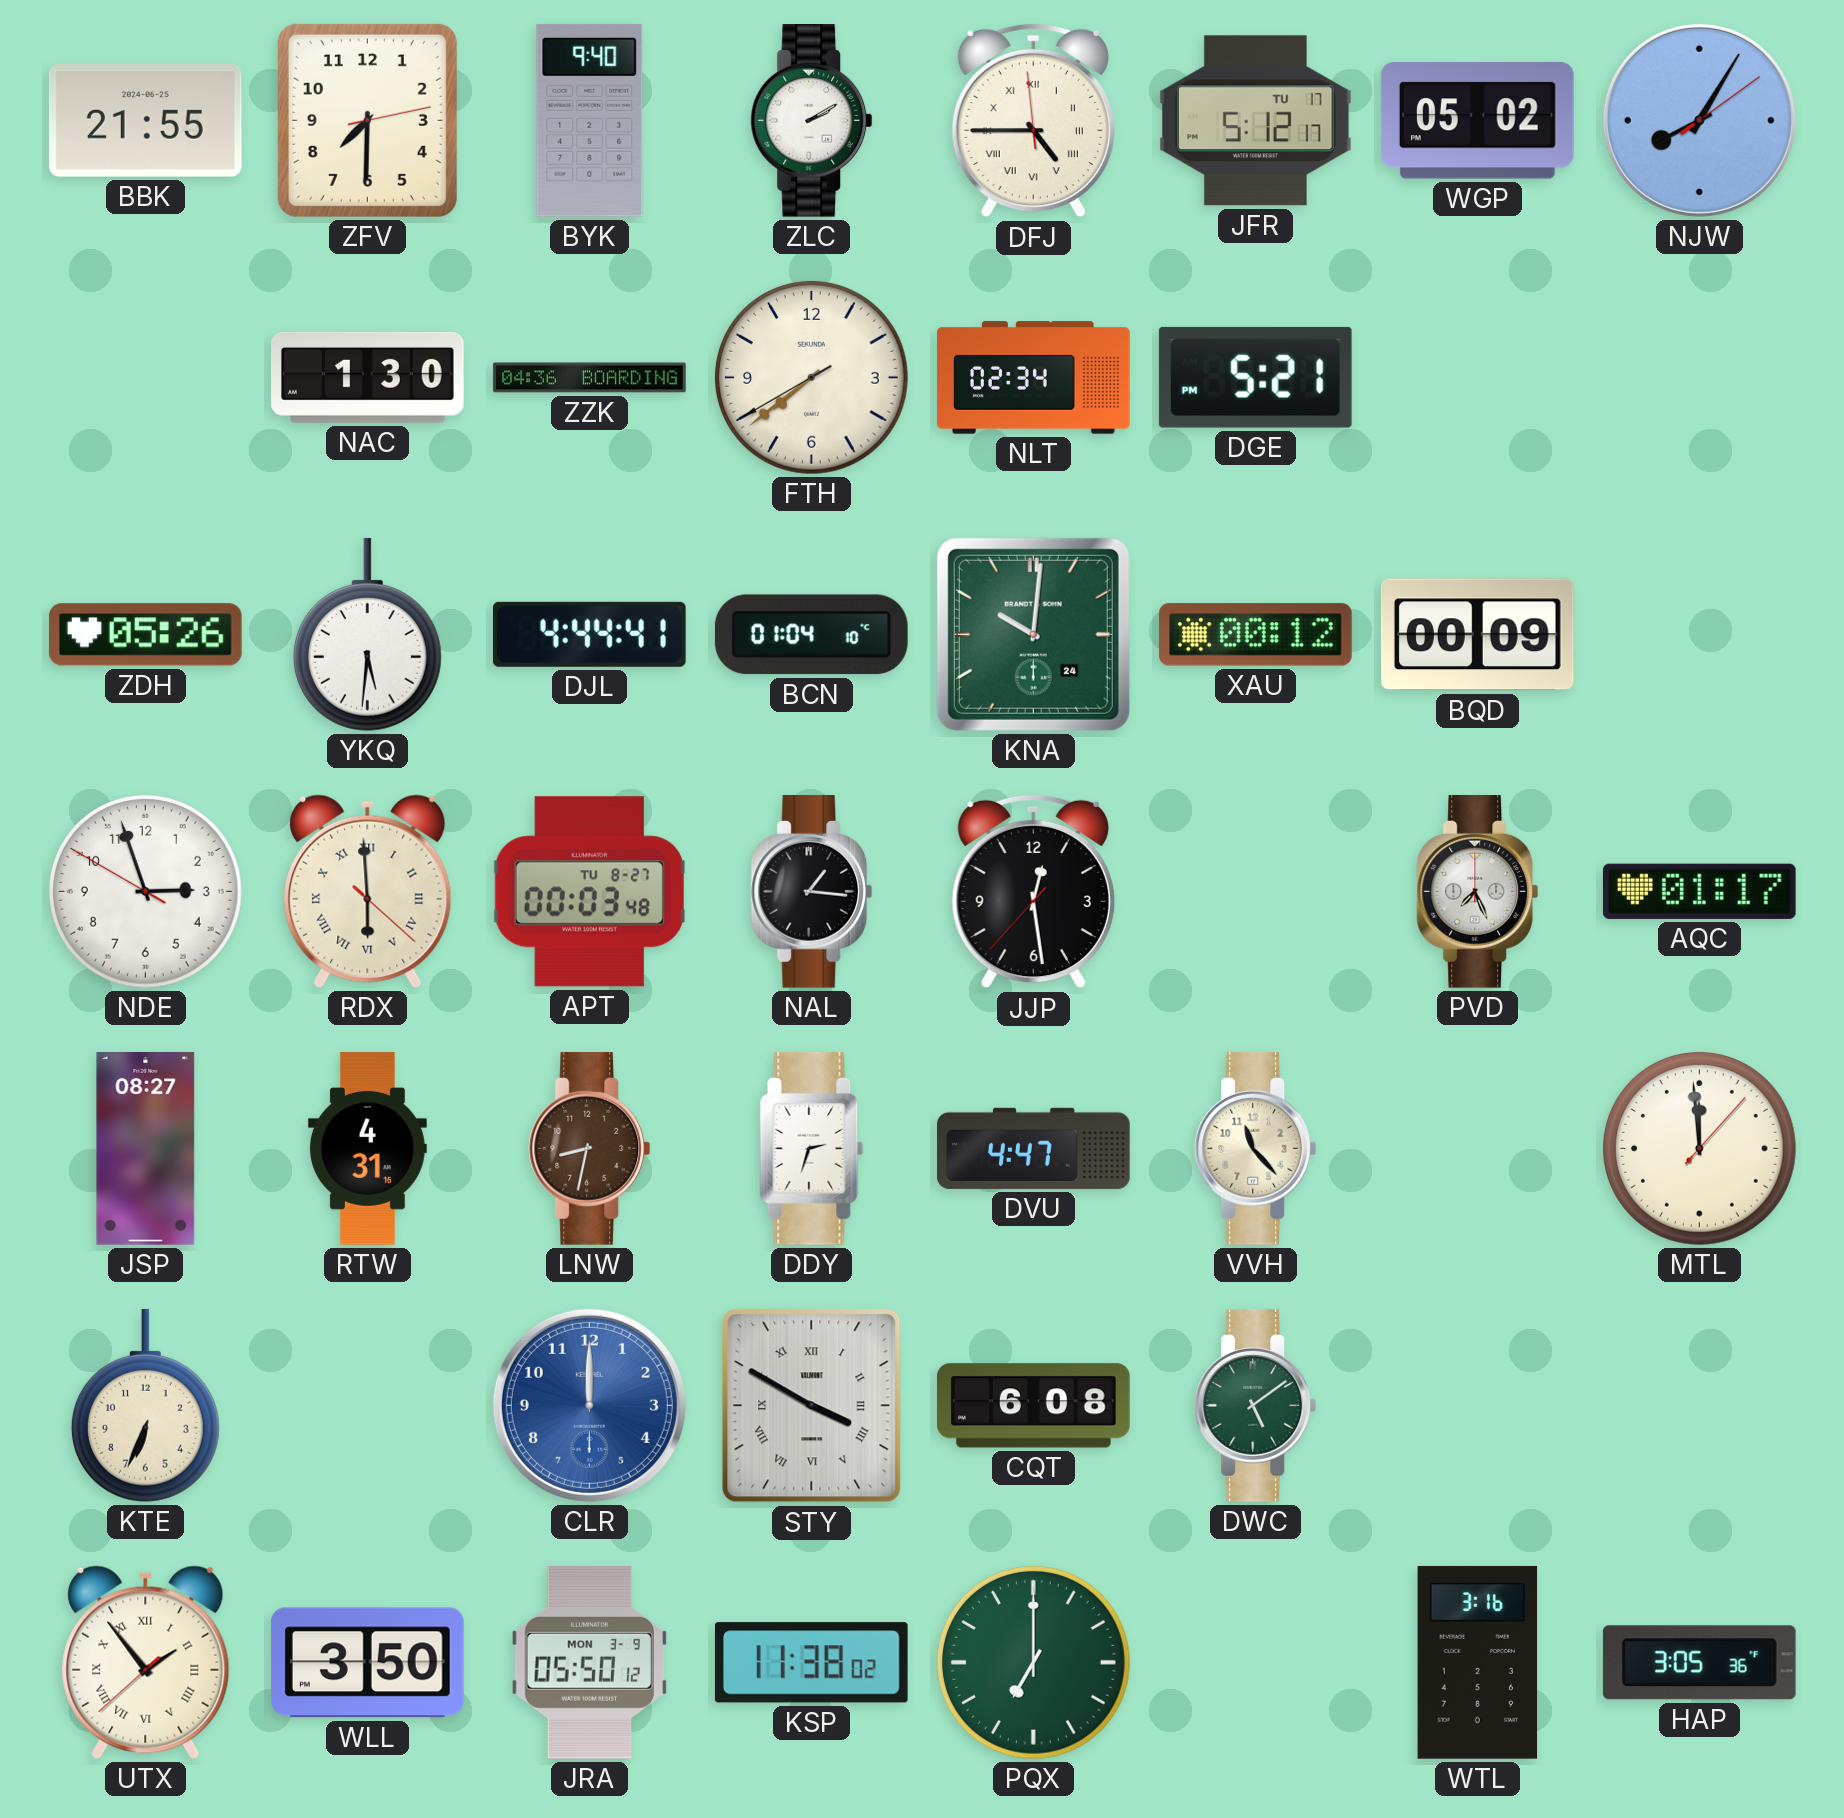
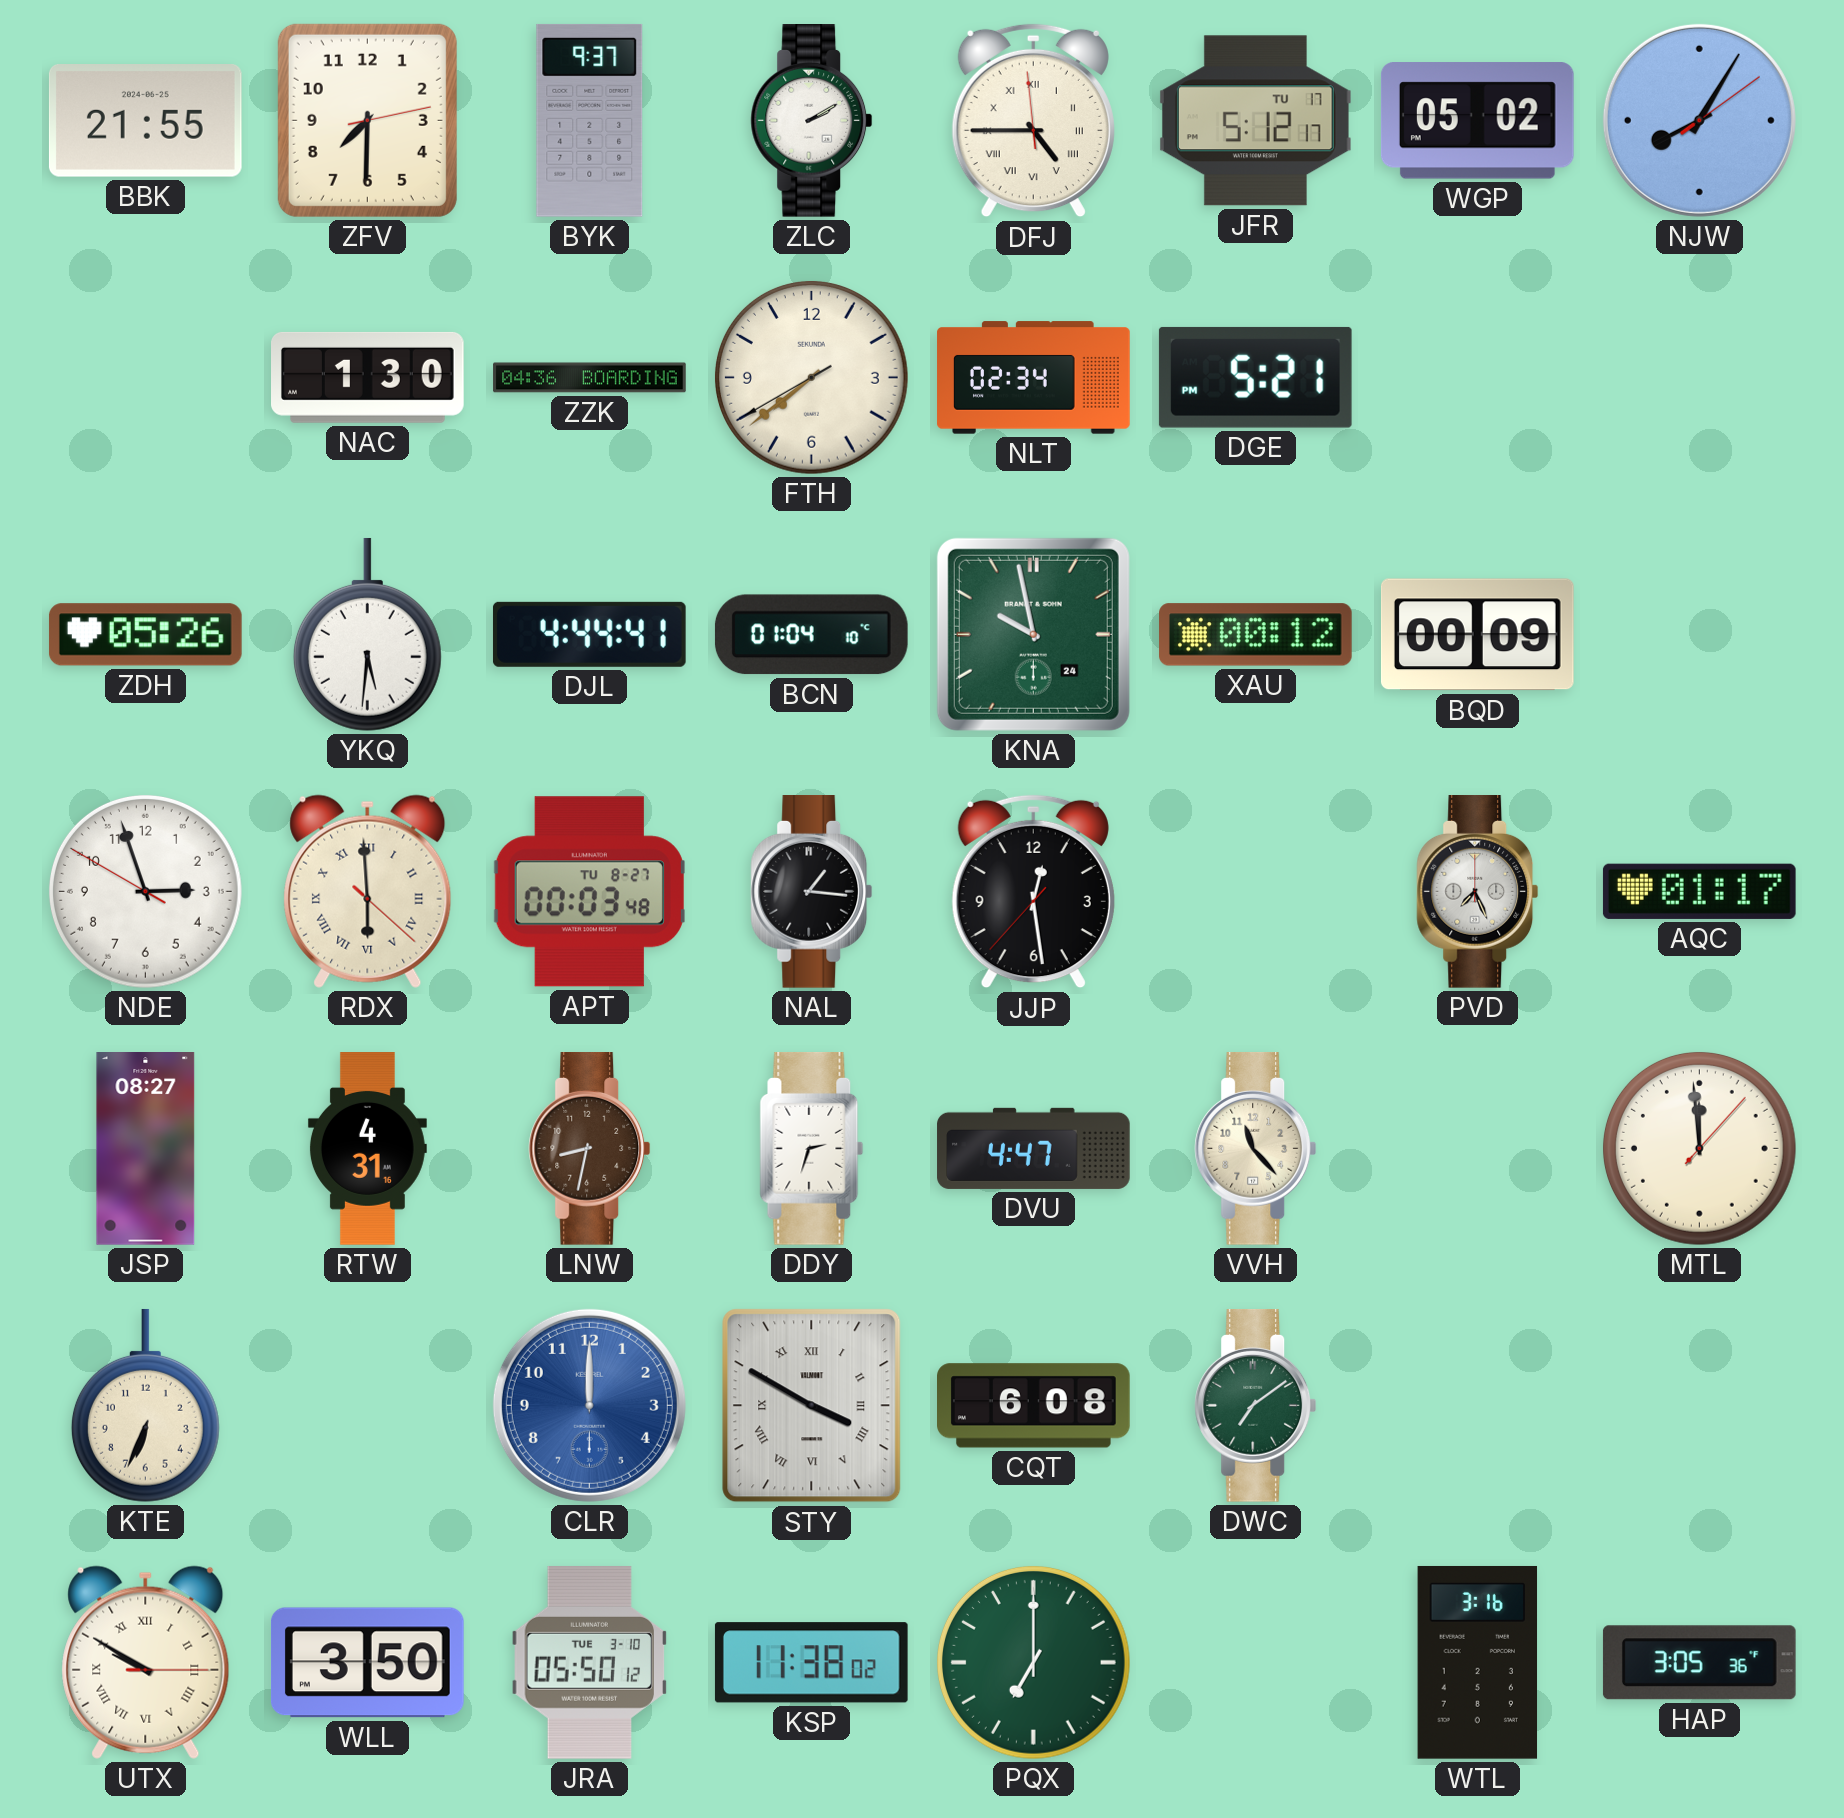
BYK: 9:40 -> 9:37
KNA: 10:01 -> 9:58
DWC: 5:09 -> 7:09
UTX: 1:53 -> 9:50
JRA date: MON 3-9 -> TUE 3-10
